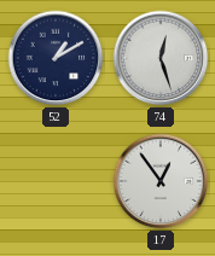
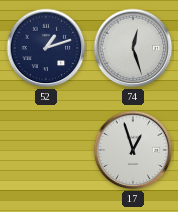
52: 1:10 -> 1:12
17: 12:54 -> 12:57
